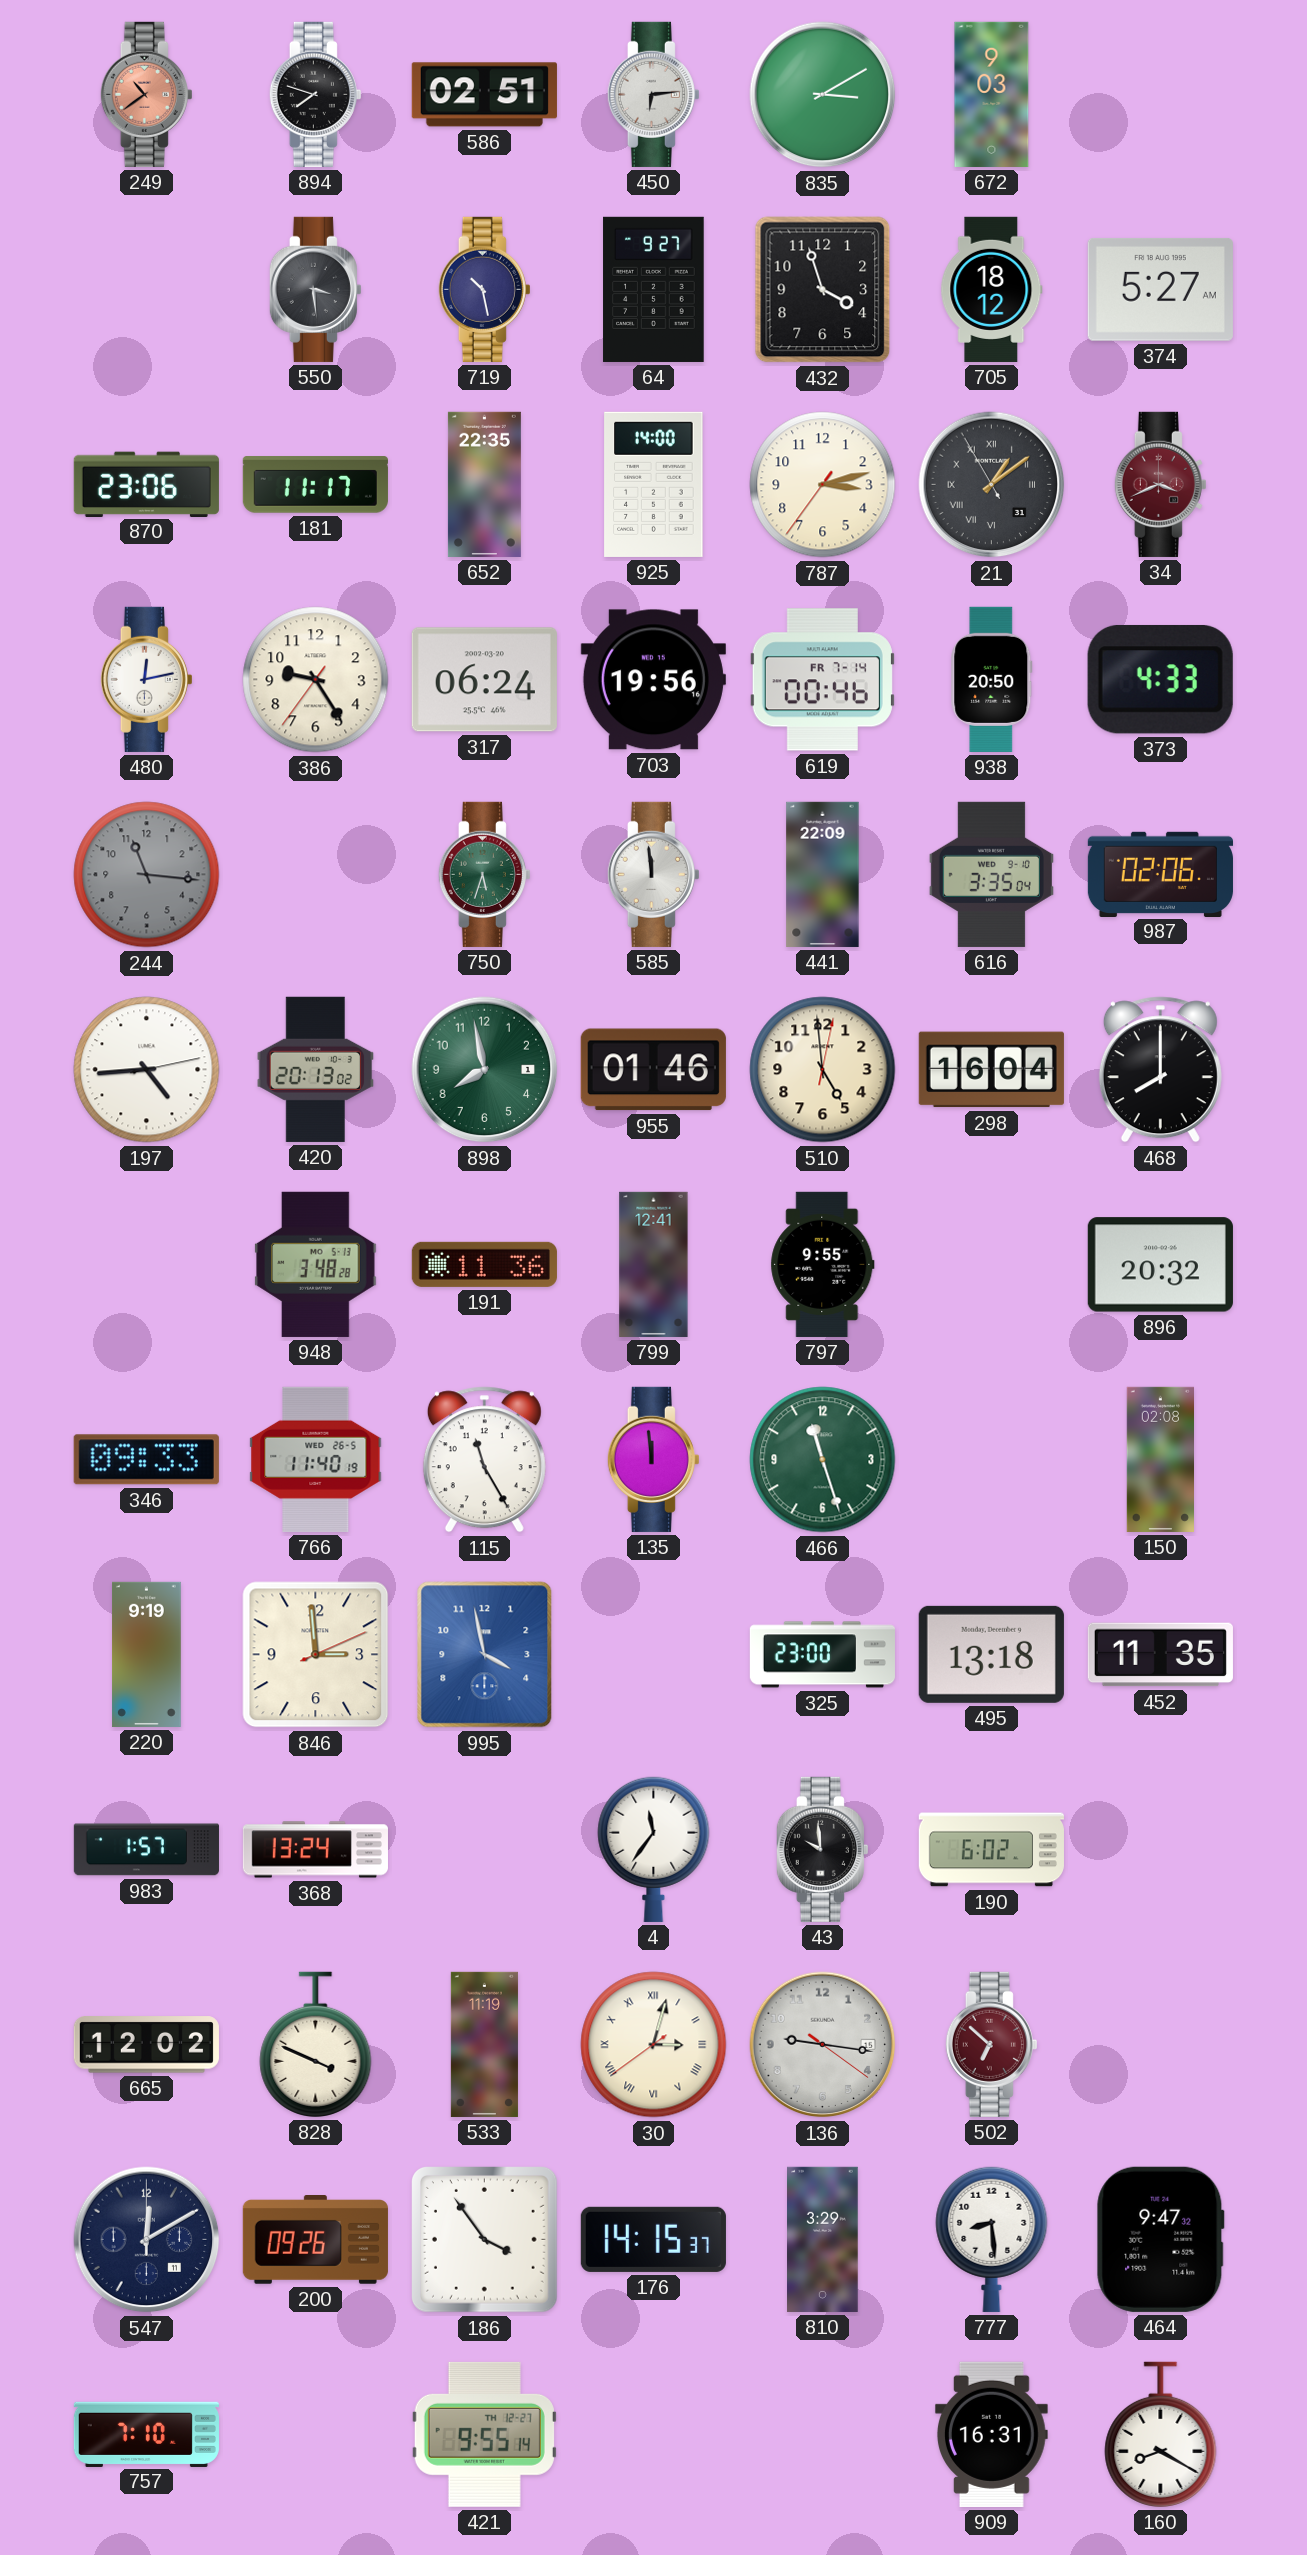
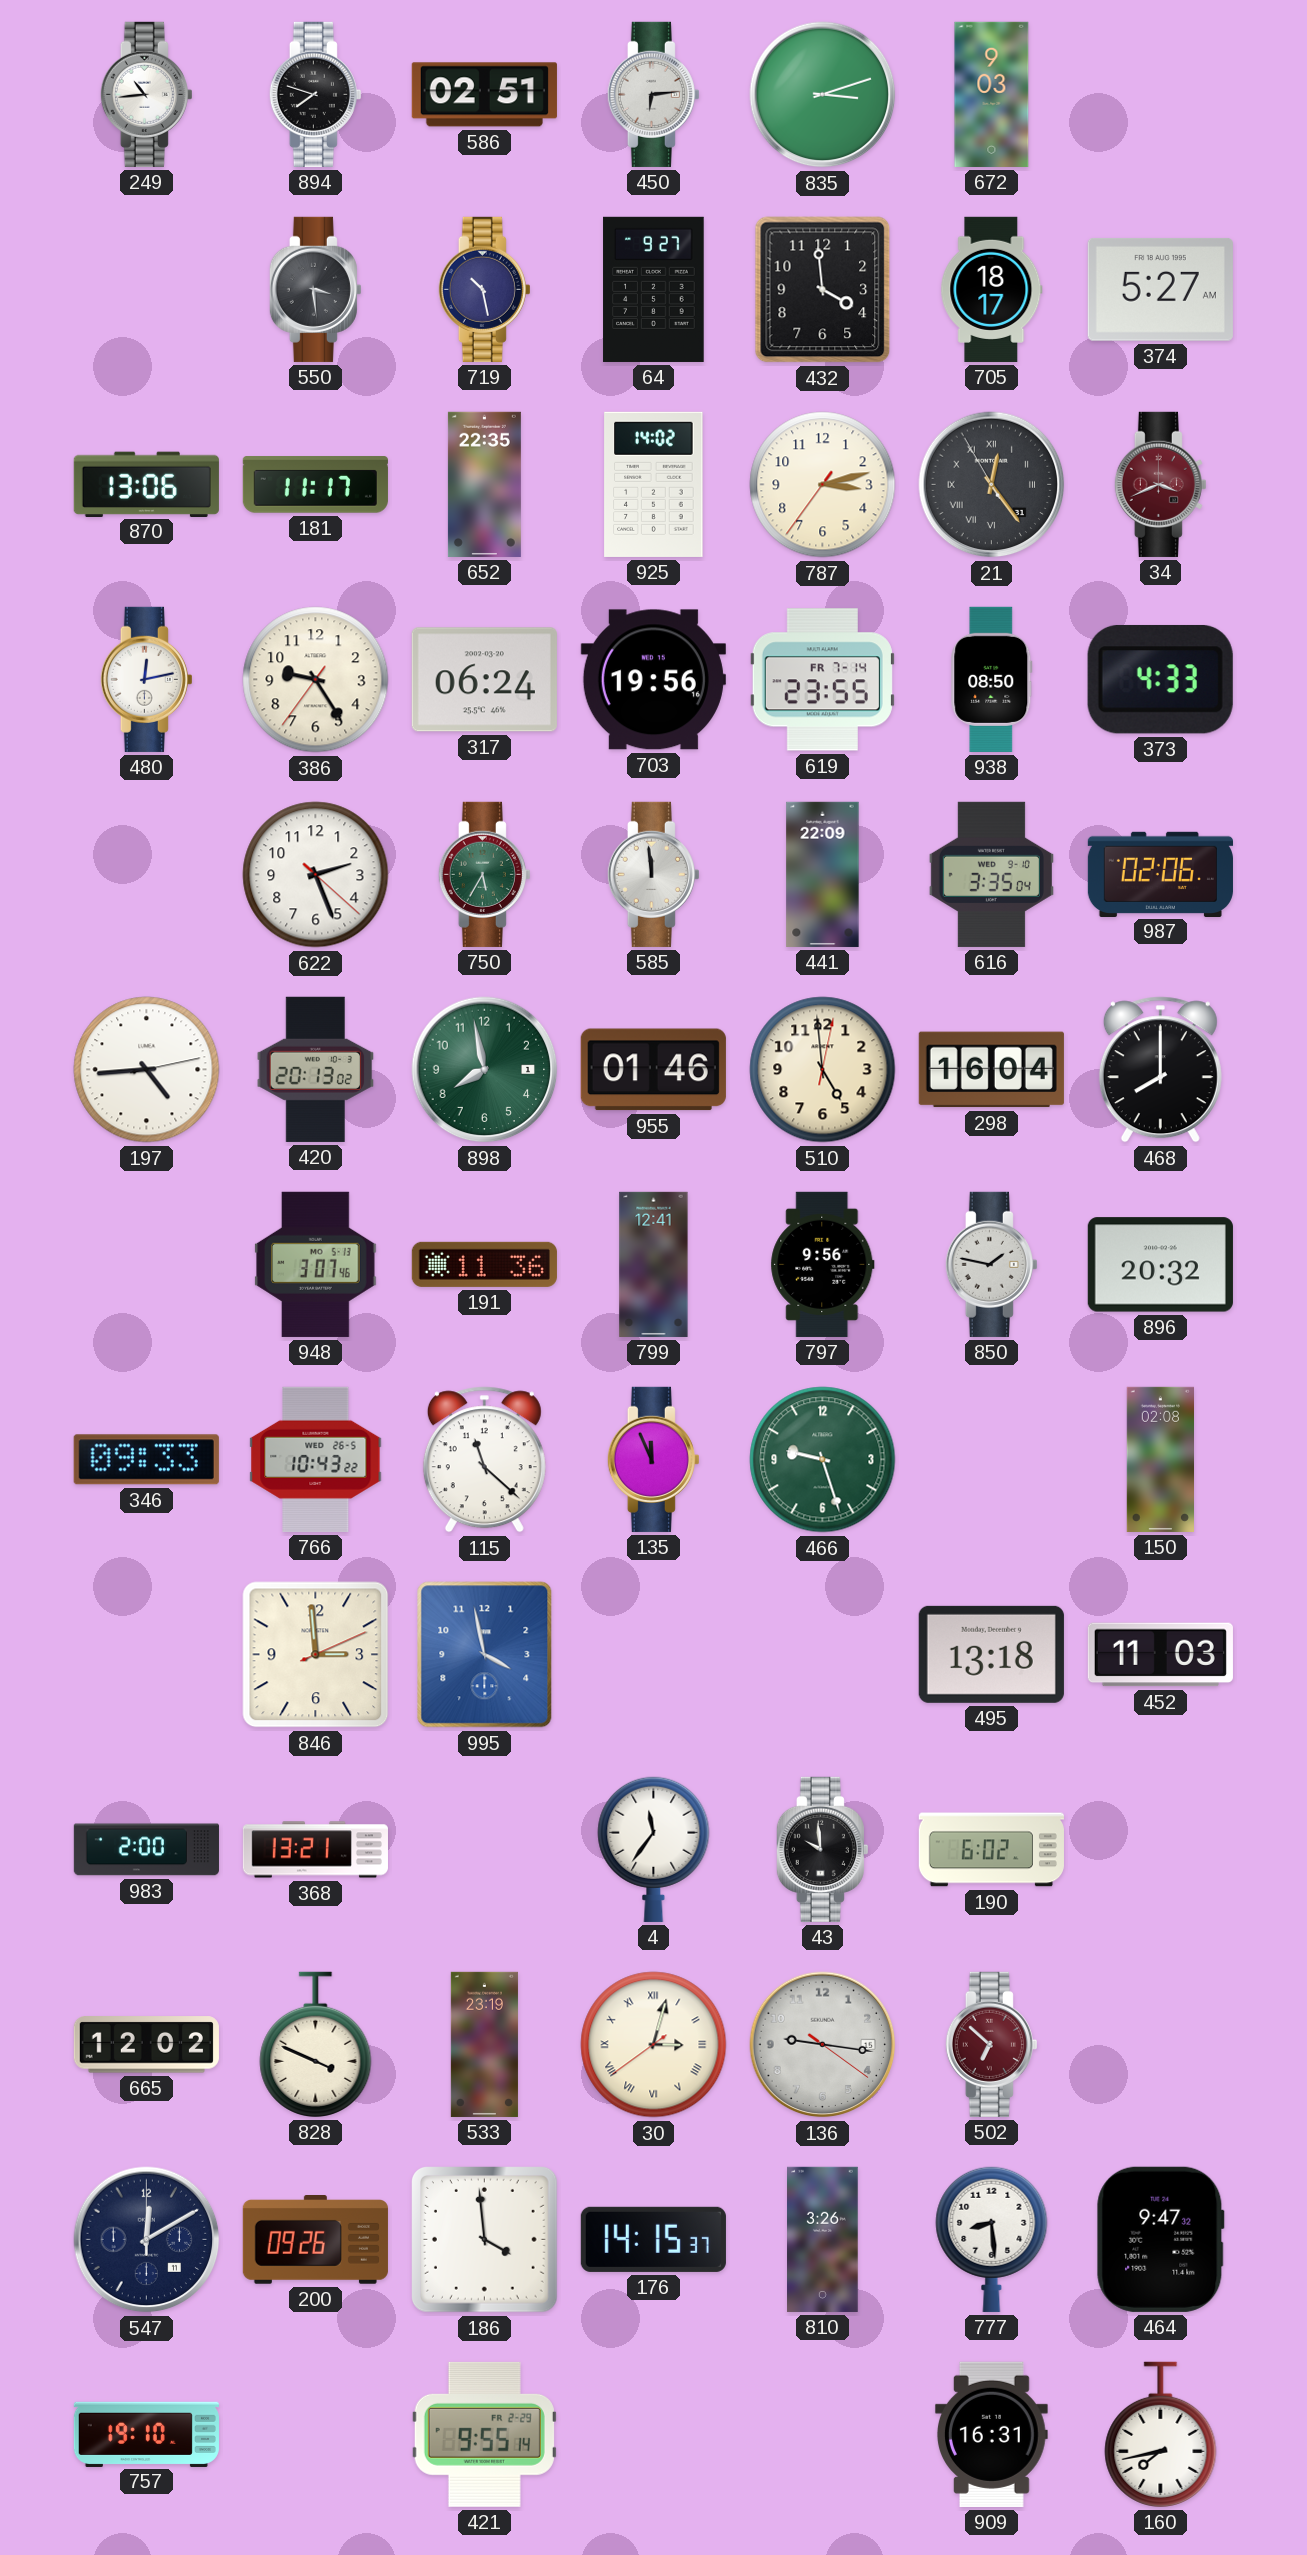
249: 10:39 -> 10:44
249 dial: salmon -> white
835: 3:10 -> 3:12
432: 3:57 -> 3:59
705: 18:12 -> 18:17
870: 23:06 -> 13:06
925: 14:00 -> 14:02
21: 1:08 -> 12:23
619: 00:46 -> 23:55
938: 20:50 -> 08:50
244: 11:16 -> none
622: none -> 2:26
750: 5:33 -> 5:35
948: 3:48 -> 3:07
797: 9:55 -> 9:56
850: none -> 1:47
766: 11:40 -> 10:43
115: 11:25 -> 11:22
135: 11:59 -> 11:56
466: 11:27 -> 9:27
220: 9:19 -> none
325: 23:00 -> none
452: 11:35 -> 11:03
983: 1:57 -> 2:00
368: 13:24 -> 13:21
533: 11:19 -> 23:19
186: 3:54 -> 3:59
810: 3:29 -> 3:26
757: 7:10 -> 19:10
421 date: TH 12-27 -> FR 2-29
160: 8:20 -> 7:43
